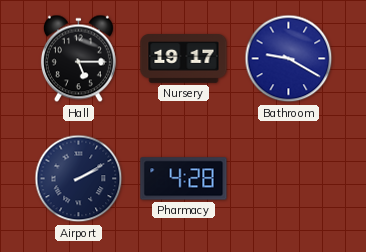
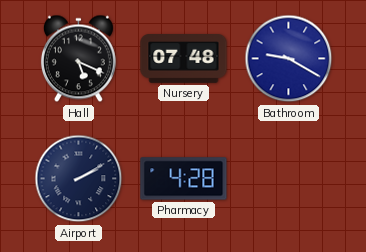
Hall: 5:15 -> 5:19
Nursery: 19:17 -> 07:48
